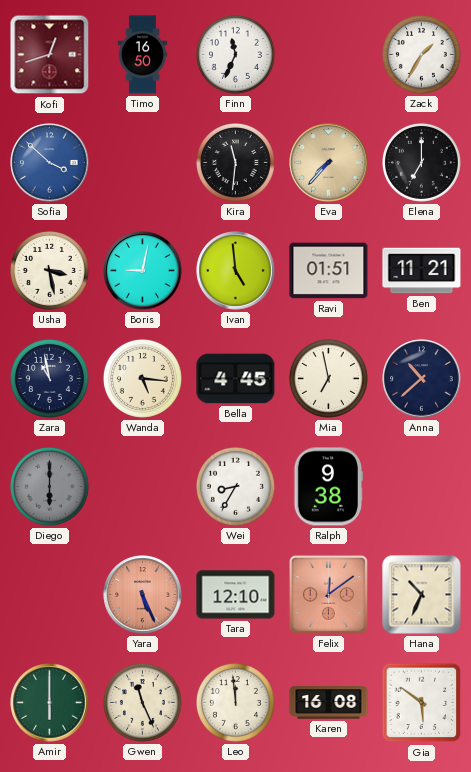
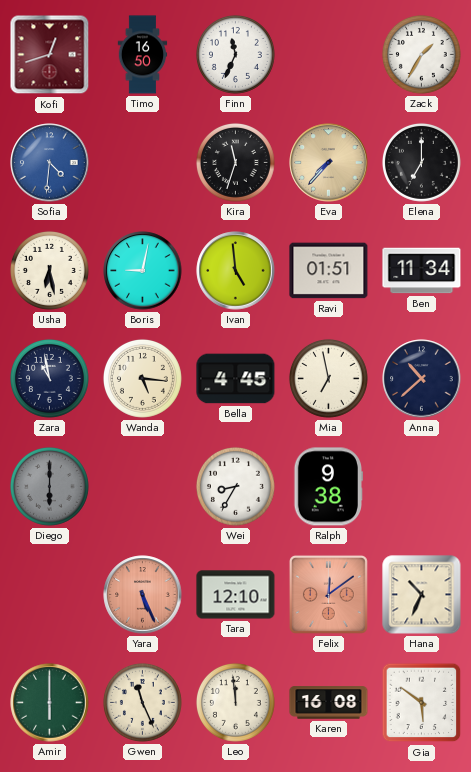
Sofia: 3:52 -> 4:31
Kira: 11:31 -> 11:33
Usha: 3:28 -> 6:28
Ben: 11:21 -> 11:34
